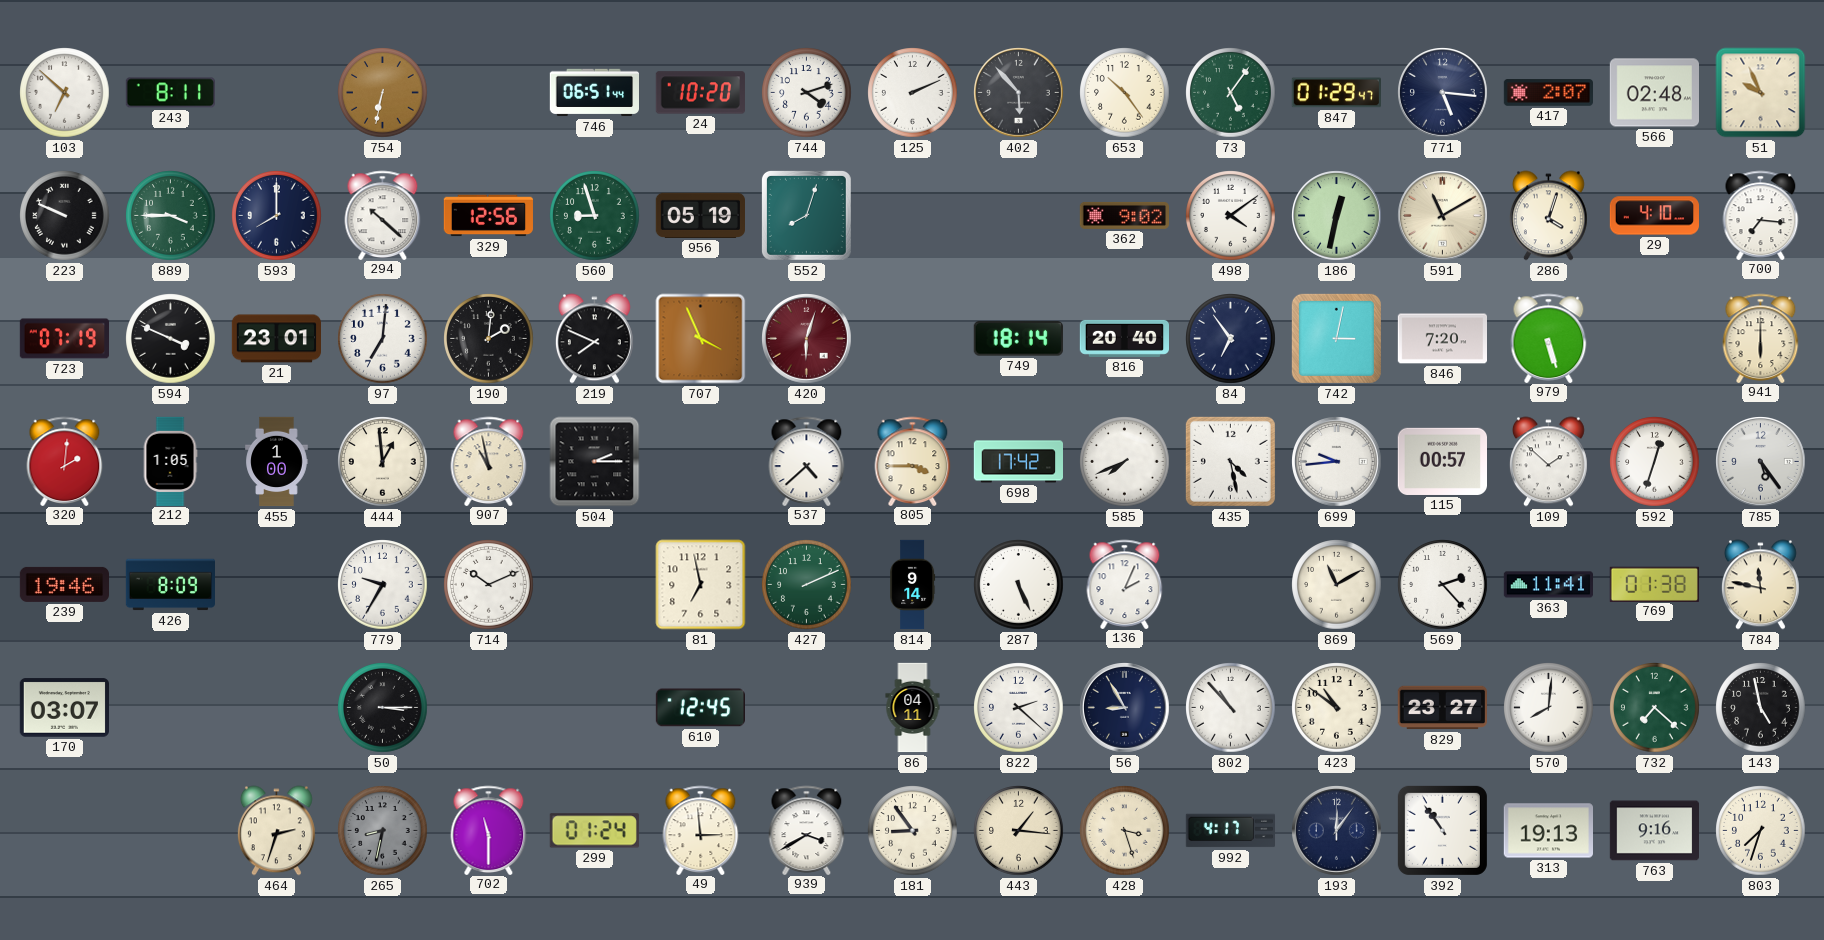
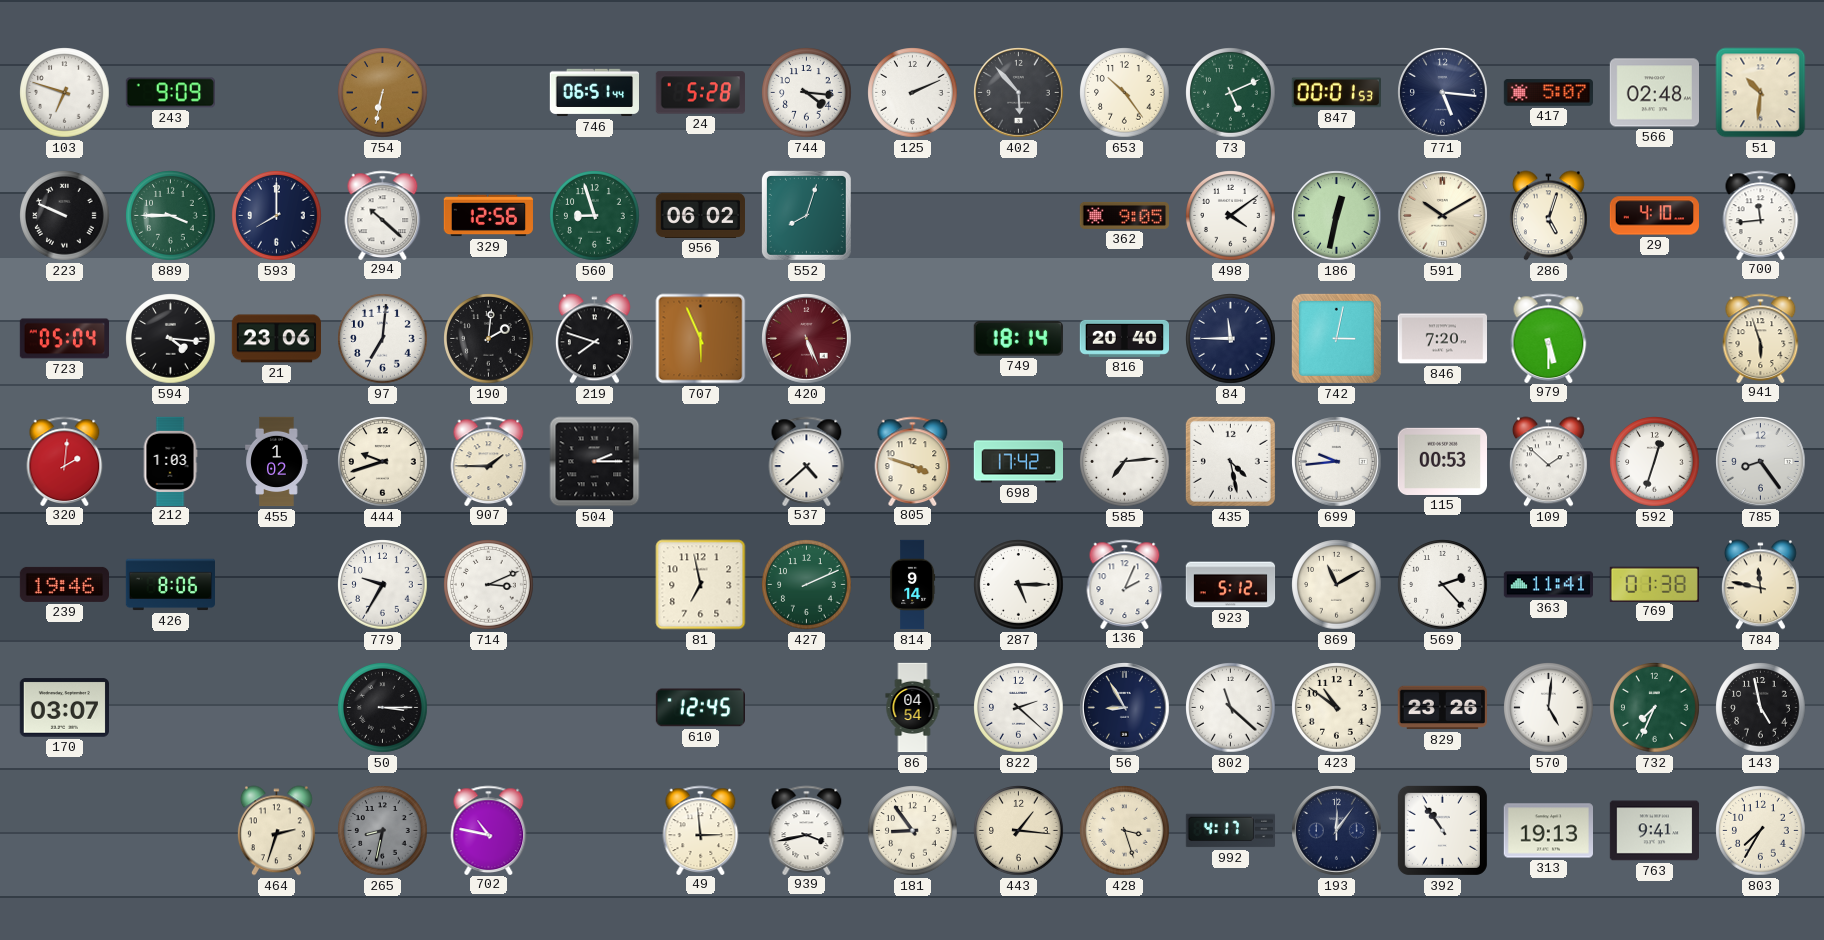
103: 6:52 -> 6:48
243: 8:11 -> 9:09
24: 10:20 -> 5:28
744: 4:12 -> 4:16
73: 5:06 -> 5:11
847: 01:29 -> 00:01
417: 2:07 -> 5:07
51: 9:56 -> 10:31
956: 05:19 -> 06:02
362: 9:02 -> 9:05
591: 11:10 -> 10:10
286: 4:03 -> 5:03
700: 7:16 -> 11:44
723: 07:19 -> 05:04
594: 3:49 -> 4:16
21: 23:01 -> 23:06
219: 7:49 -> 7:48
707: 3:56 -> 5:56
420: 6:03 -> 5:26
84: 6:54 -> 11:45
979: 5:27 -> 5:30
941: 6:00 -> 5:57
212: 1:05 -> 1:03
455: 1:00 -> 1:02
444: 12:59 -> 9:42
907: 10:58 -> 1:45
805: 3:45 -> 3:48
585: 7:41 -> 7:14
115: 00:57 -> 00:53
785: 5:24 -> 8:24
426: 8:09 -> 8:06
714: 10:11 -> 3:11
287: 5:26 -> 5:15
923: none -> 5:12
86: 04:11 -> 04:54
802: 10:53 -> 11:22
829: 23:27 -> 23:26
570: 8:01 -> 5:01
732: 7:22 -> 7:34
702: 11:30 -> 10:47
299: 01:24 -> none
939: 3:40 -> 3:43
763: 9:16 -> 9:41
803: 7:33 -> 7:35
